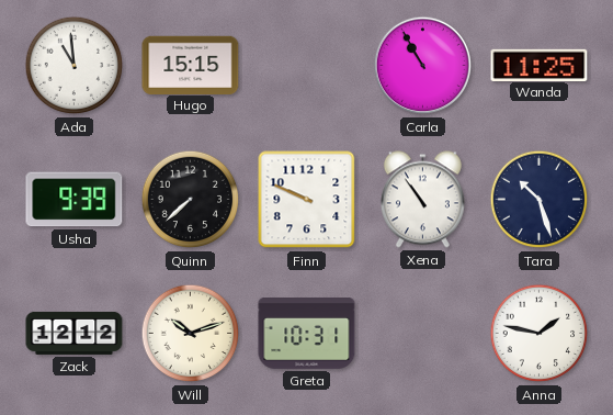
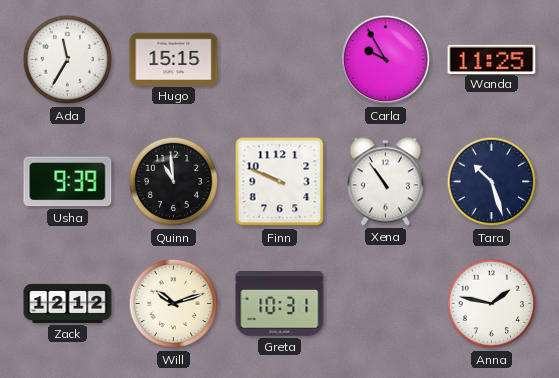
Ada: 10:59 -> 11:35
Carla: 10:55 -> 9:55
Quinn: 7:38 -> 10:59
